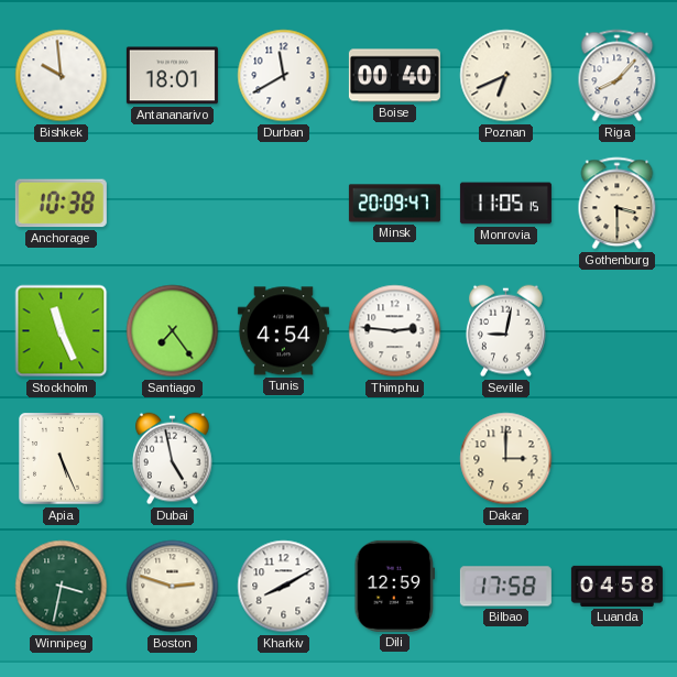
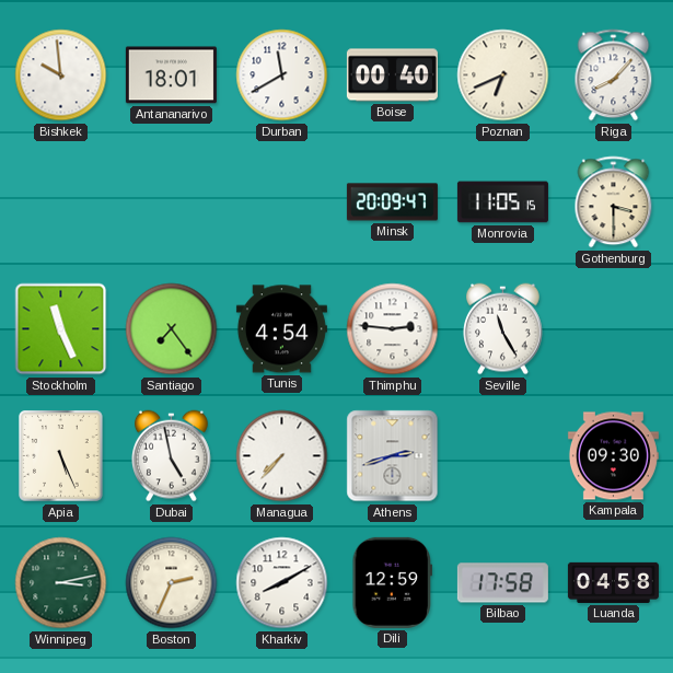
Anchorage: 10:38 -> none
Seville: 9:02 -> 11:25
Managua: none -> 7:37
Athens: none -> 2:42
Dakar: 3:00 -> none
Kampala: none -> 09:30
Winnipeg: 3:32 -> 3:13
Boston: 2:48 -> 2:34
